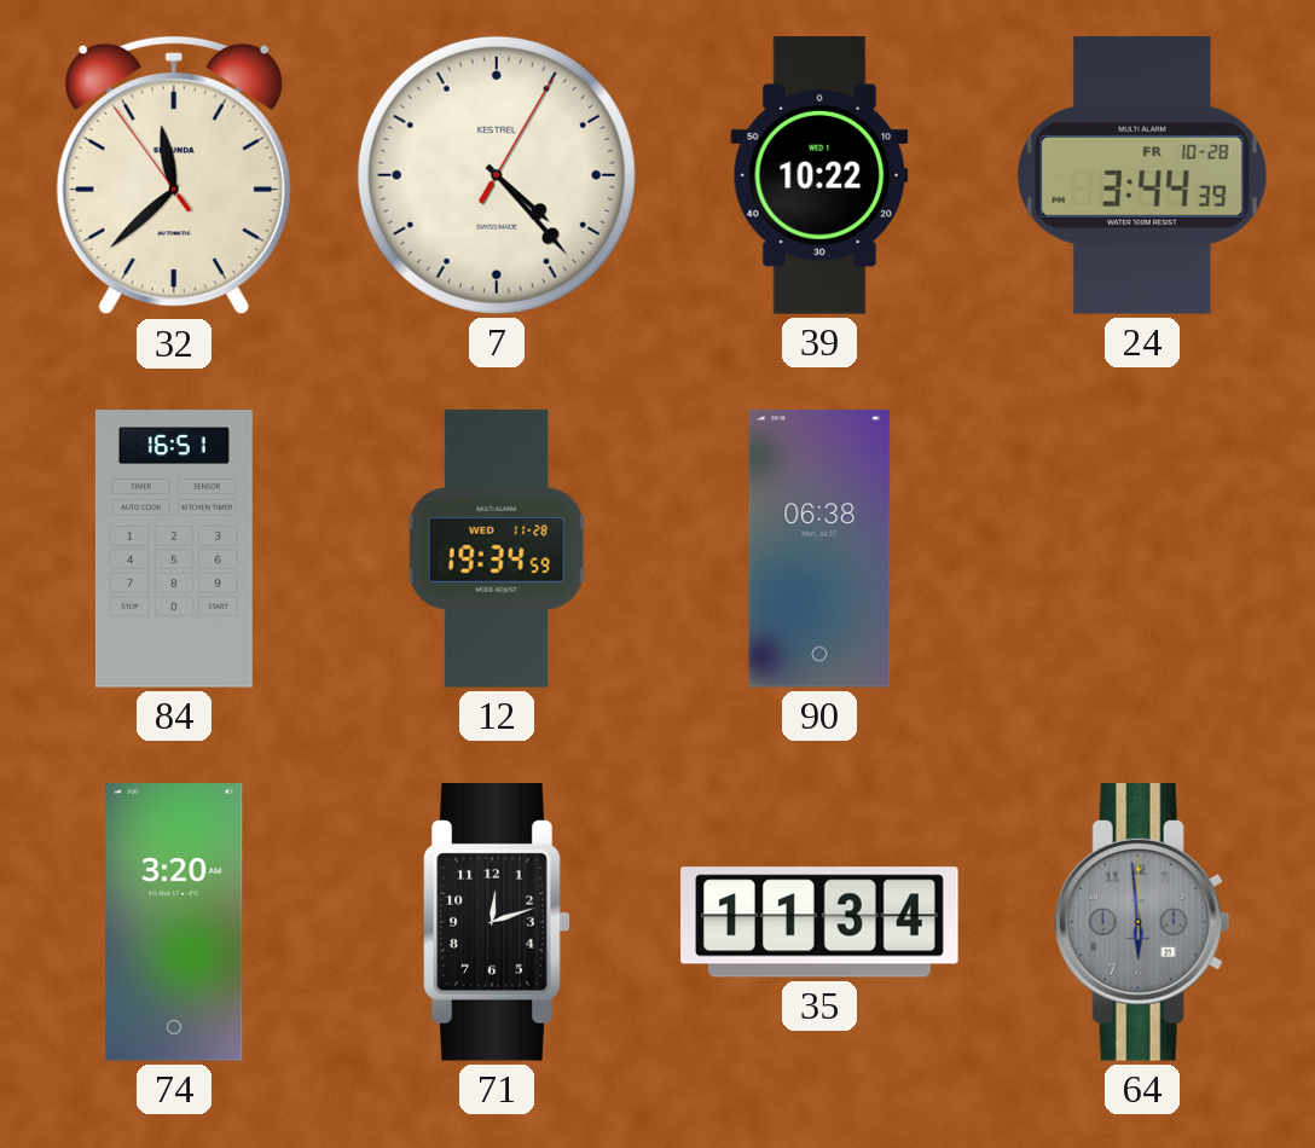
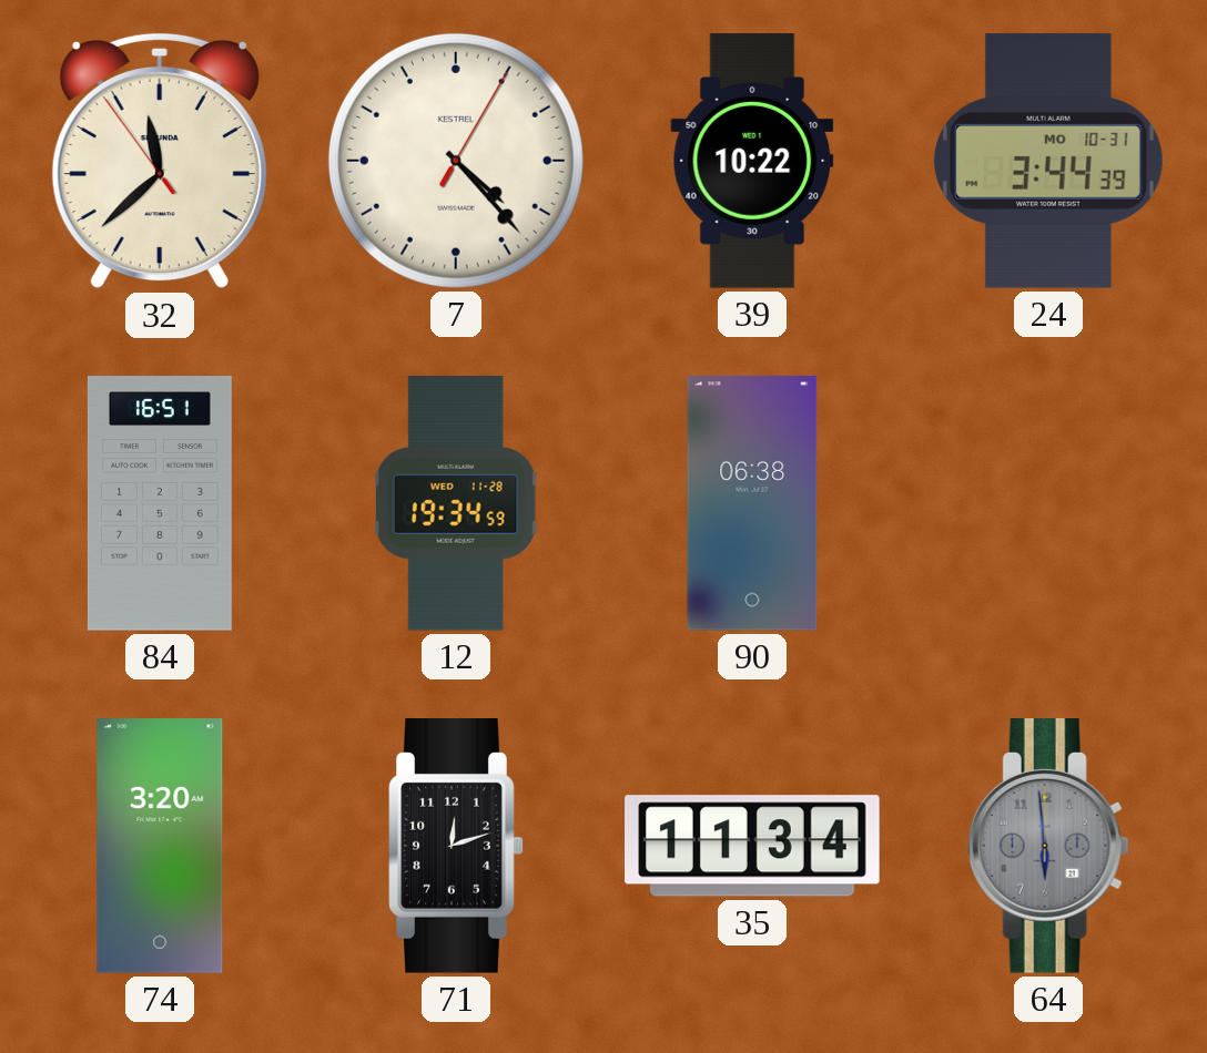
24 date: FR 10-28 -> MO 10-31
